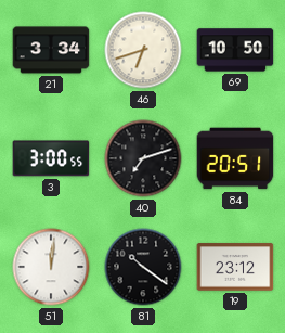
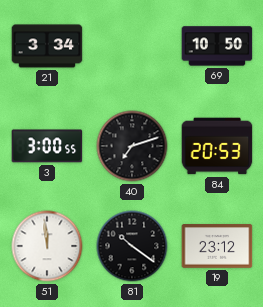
46: 6:42 -> none
84: 20:51 -> 20:53
51: 12:01 -> 11:59
